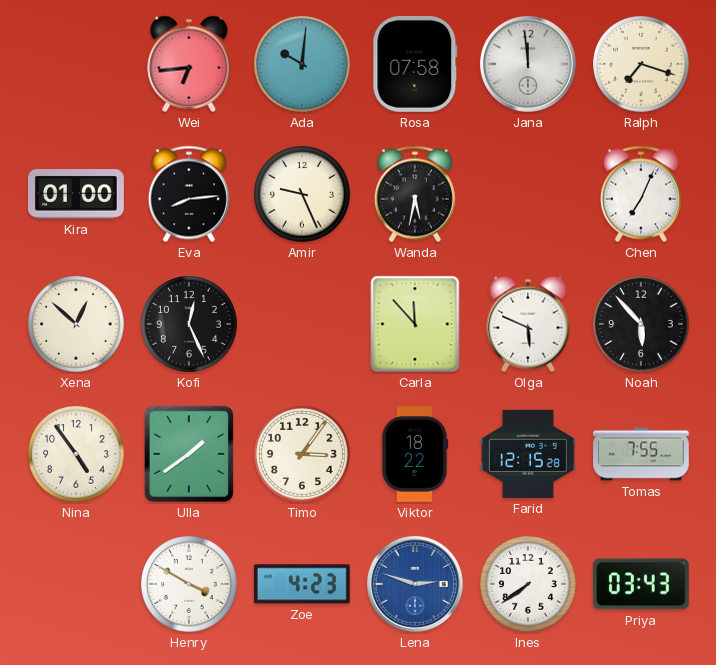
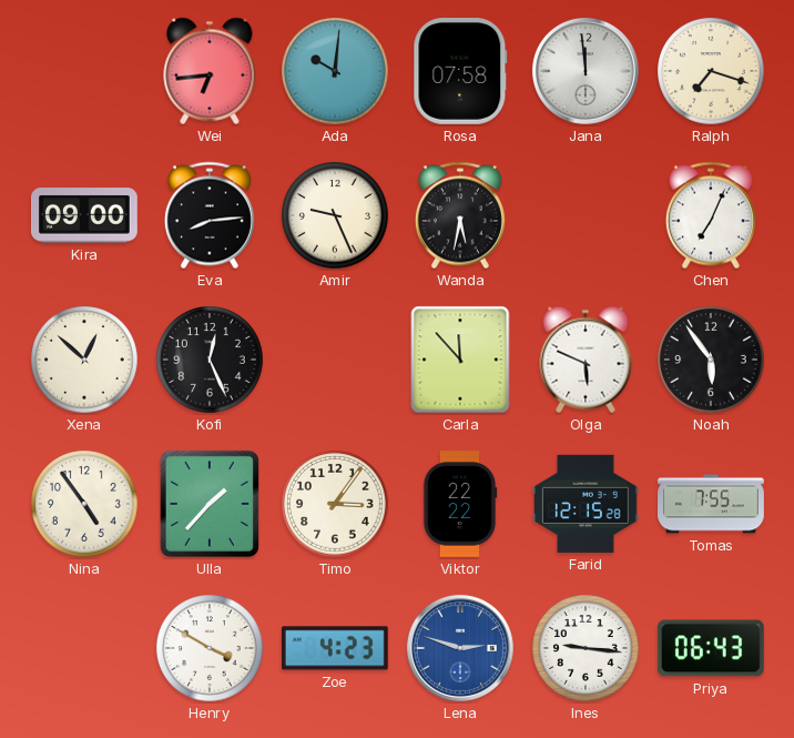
Kira: 01:00 -> 09:00
Noah: 5:53 -> 5:54
Ulla: 1:39 -> 1:37
Viktor: 18:22 -> 22:22
Ines: 7:39 -> 9:16
Priya: 03:43 -> 06:43
